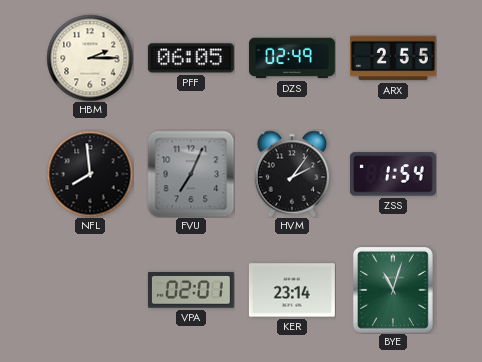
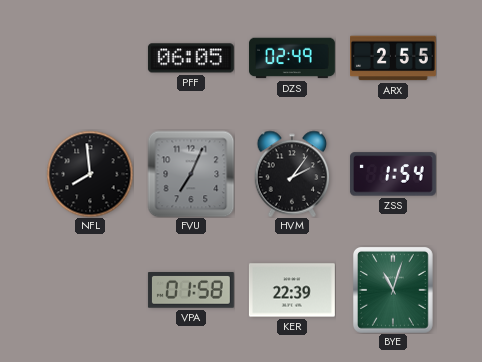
HBM: 2:15 -> none
VPA: 02:01 -> 01:58
KER: 23:14 -> 22:39
